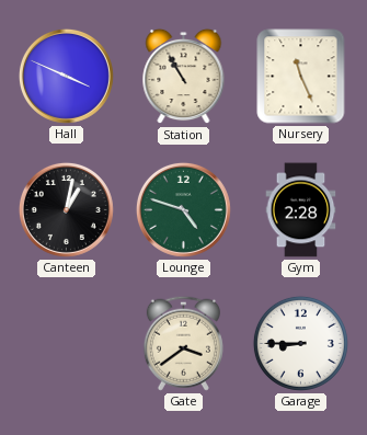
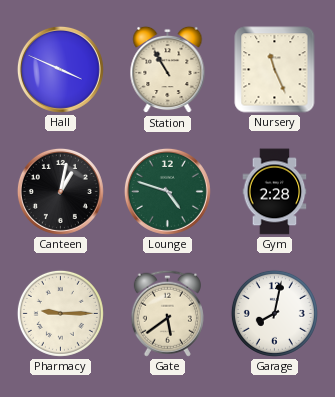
Pharmacy: none -> 9:15
Gate: 3:39 -> 5:39
Garage: 8:45 -> 8:02
